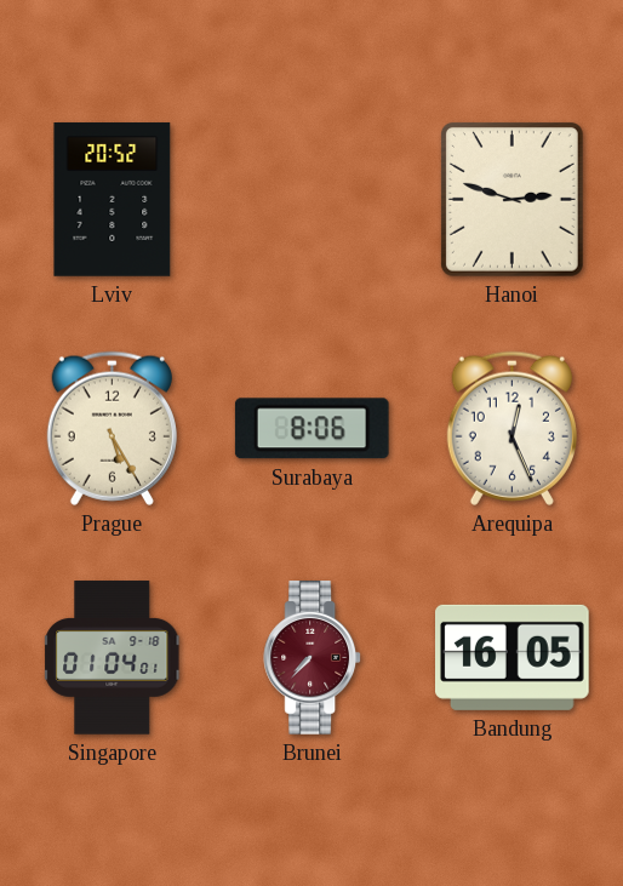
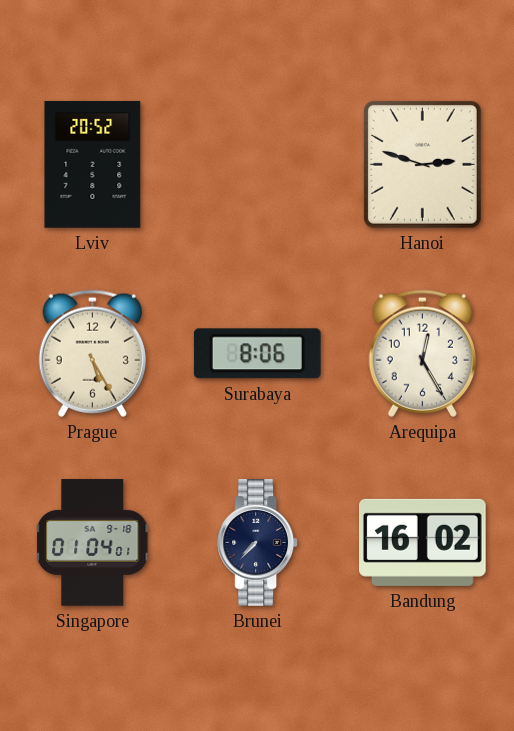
Arequipa: 12:26 -> 12:25
Brunei dial: burgundy -> navy
Bandung: 16:05 -> 16:02
